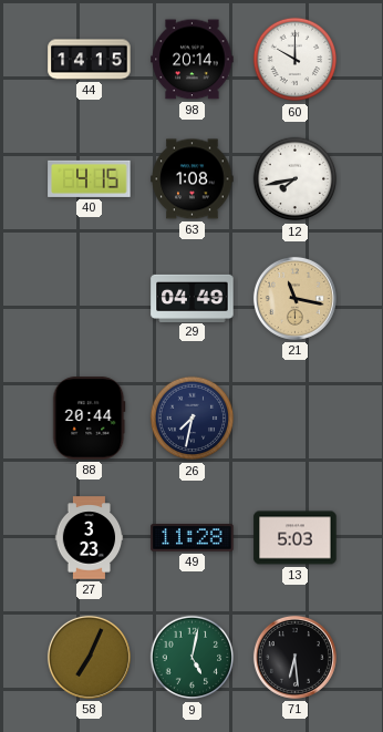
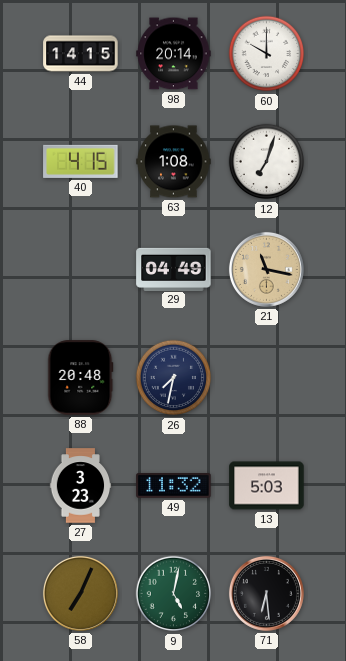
12: 7:43 -> 7:03
88: 20:44 -> 20:48
49: 11:28 -> 11:32
